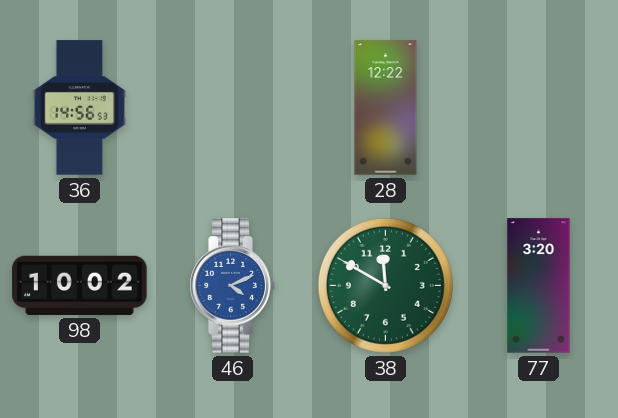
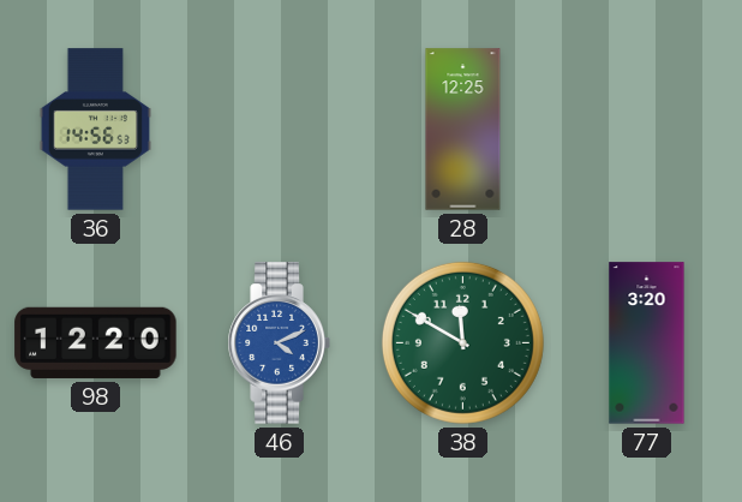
28: 12:22 -> 12:25
98: 10:02 -> 12:20
